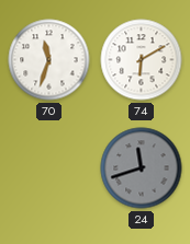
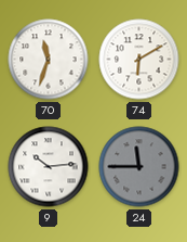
9: none -> 10:14
24: 11:42 -> 11:45
